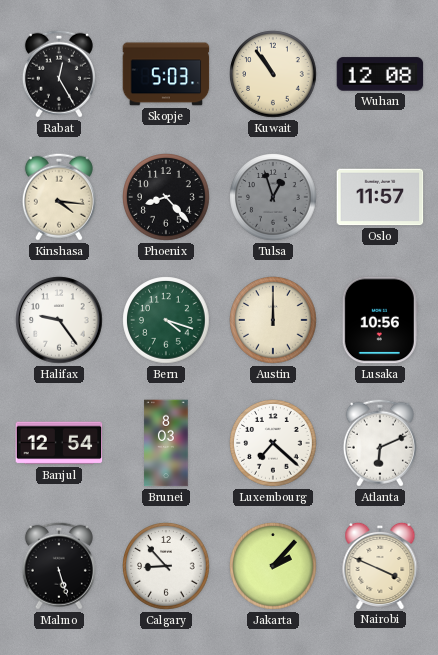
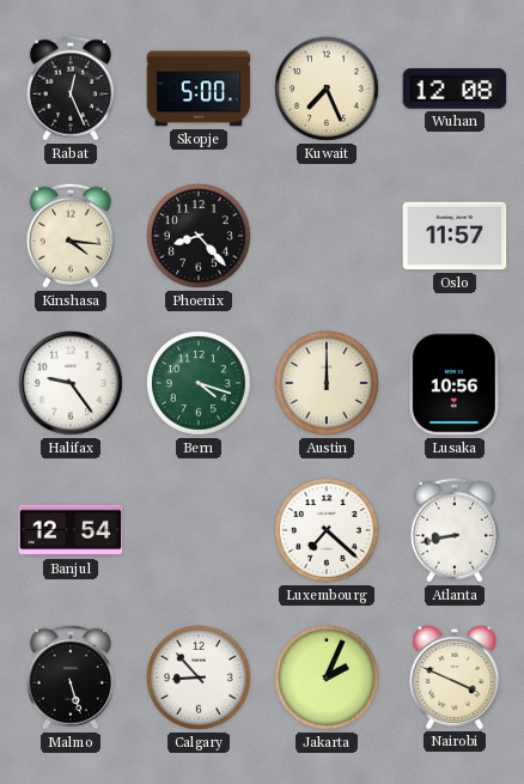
Rabat: 12:25 -> 12:26
Skopje: 5:03 -> 5:00
Kuwait: 10:54 -> 7:26
Tulsa: 12:57 -> none
Brunei: 8:03 -> none
Atlanta: 6:11 -> 8:43
Jakarta: 2:07 -> 2:04
